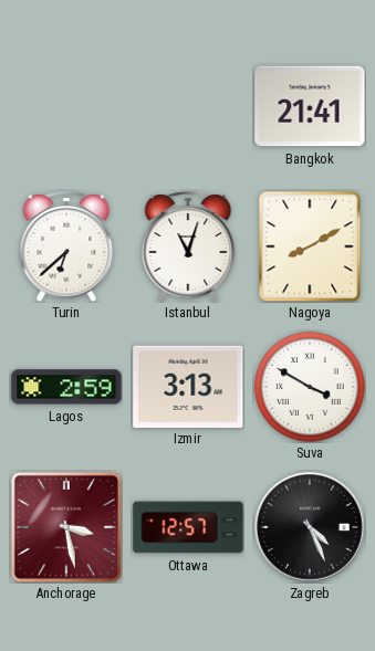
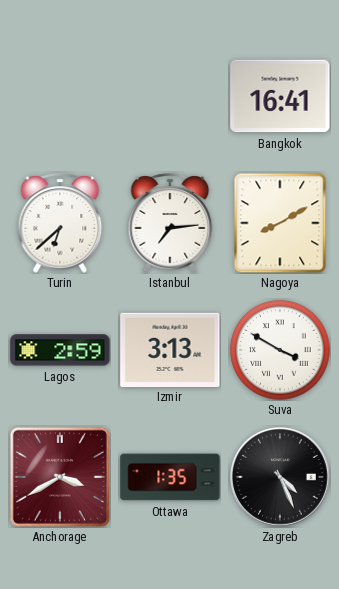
Bangkok: 21:41 -> 16:41
Istanbul: 11:03 -> 7:14
Anchorage: 3:28 -> 3:40
Ottawa: 12:57 -> 1:35
